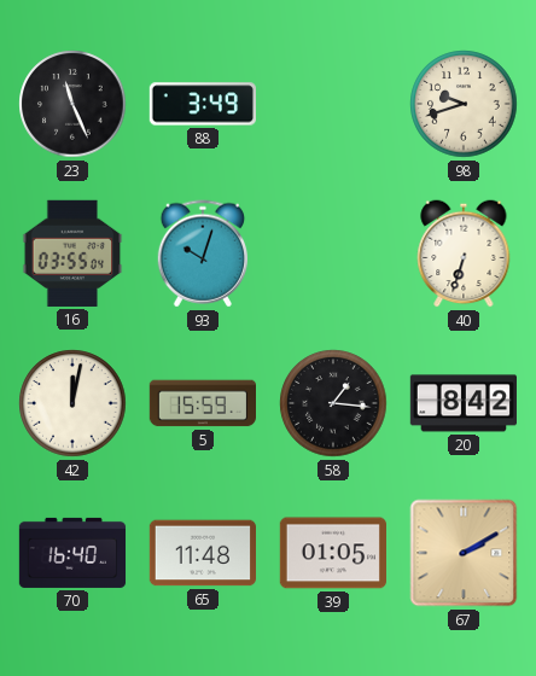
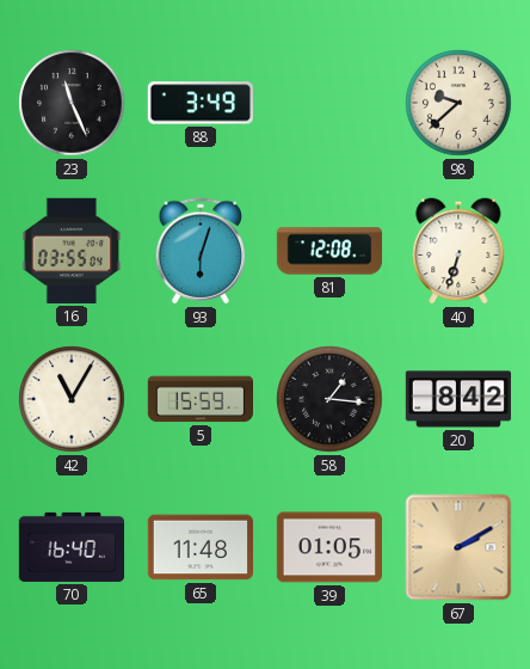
98: 9:42 -> 9:38
93: 10:03 -> 6:03
81: none -> 12:08
42: 12:02 -> 11:05
